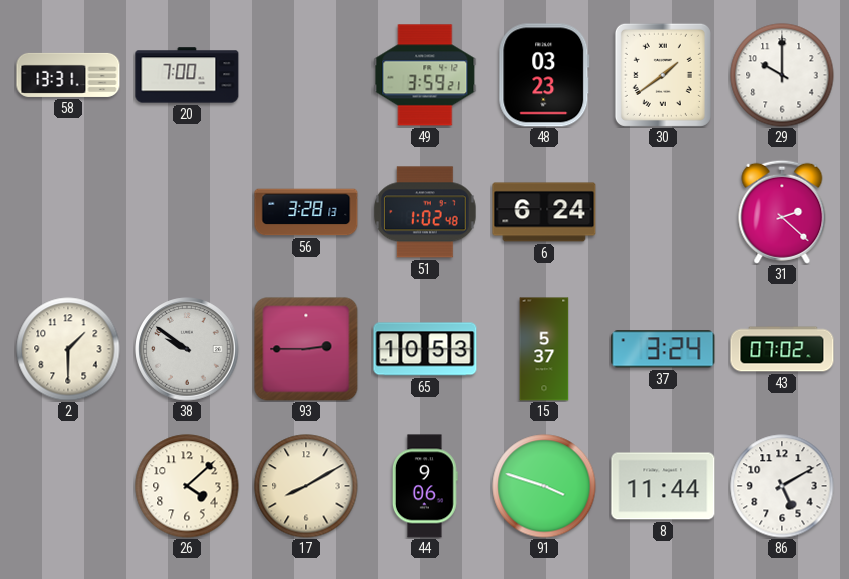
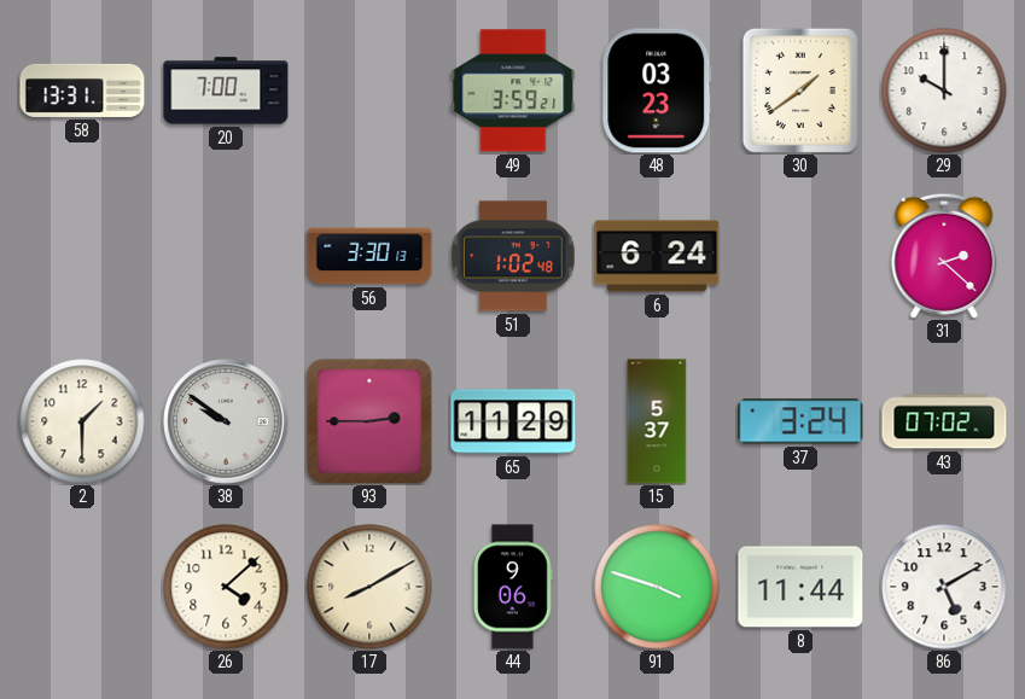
56: 3:28 -> 3:30
65: 10:53 -> 11:29
